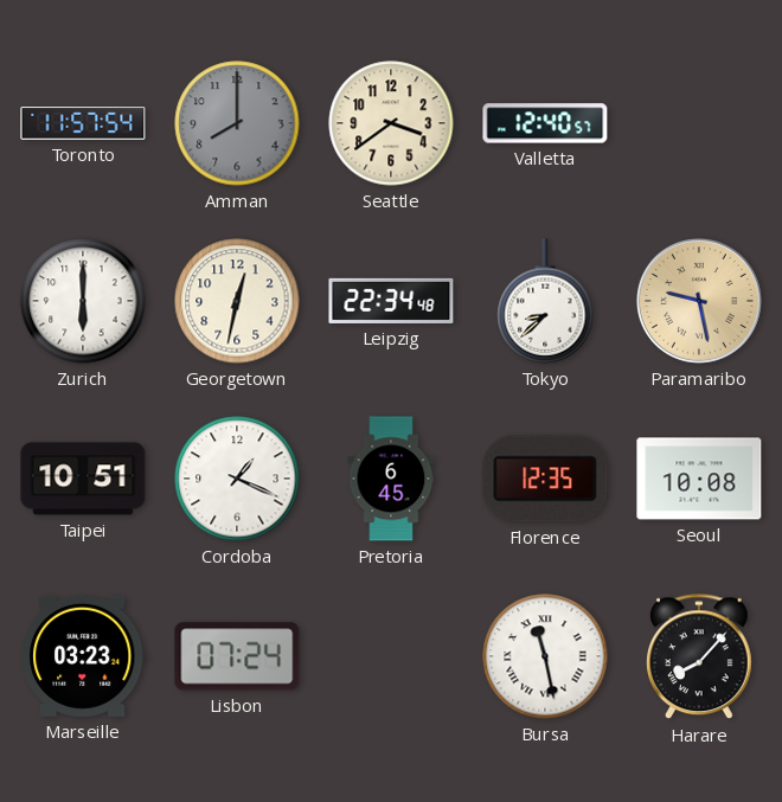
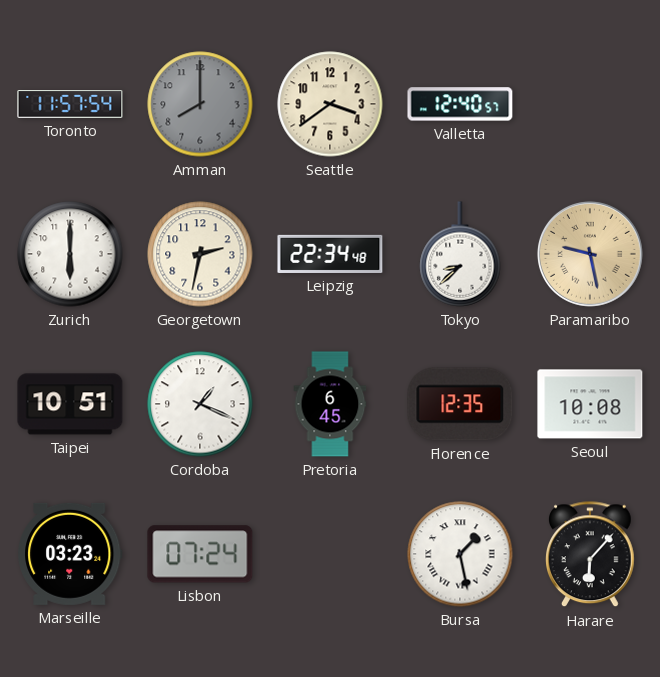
Georgetown: 12:32 -> 2:32
Bursa: 11:28 -> 1:28
Harare: 8:07 -> 6:07
